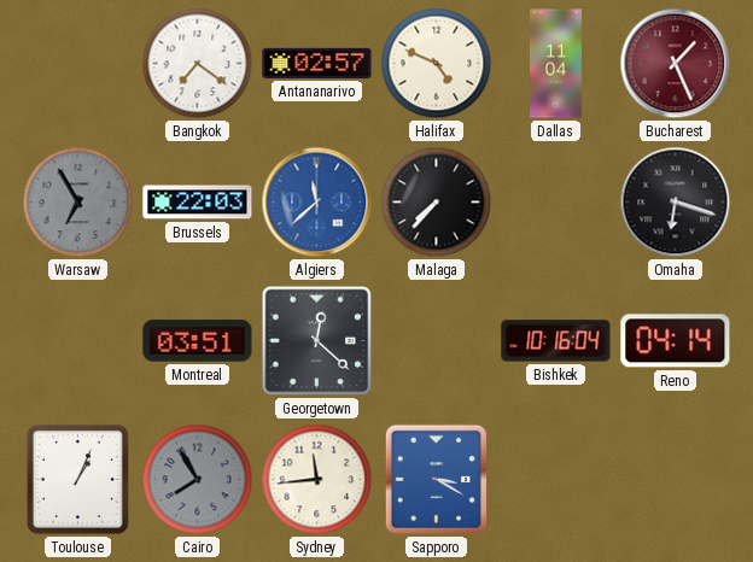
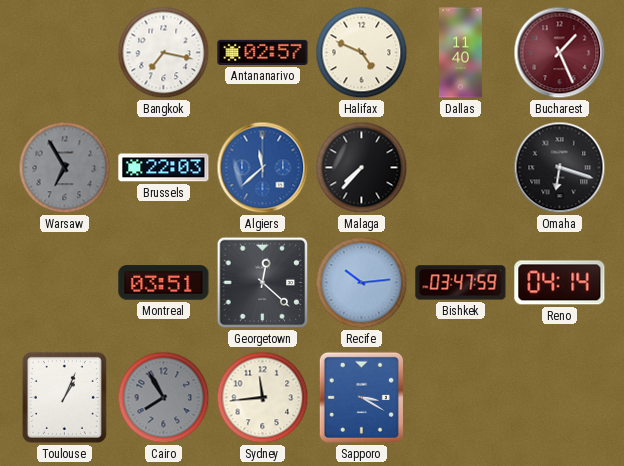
Bangkok: 7:21 -> 7:17
Dallas: 11:04 -> 11:40
Recife: none -> 10:14
Bishkek: 10:16 -> 03:47
